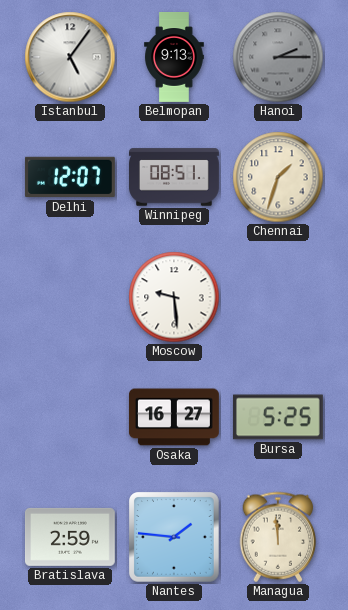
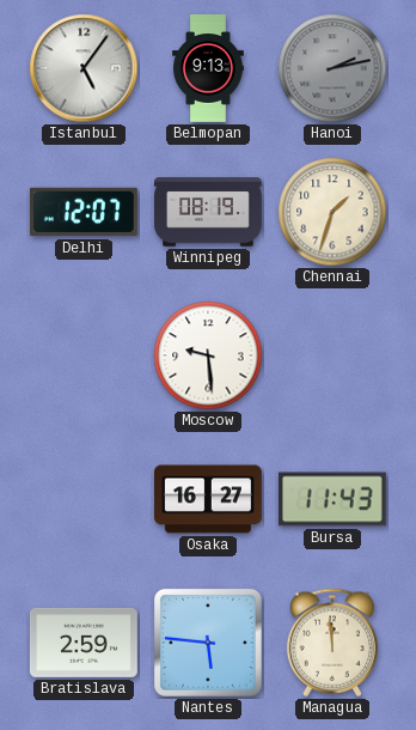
Hanoi: 2:15 -> 2:13
Winnipeg: 08:51 -> 08:19
Bursa: 5:25 -> 11:43
Nantes: 1:46 -> 5:46
